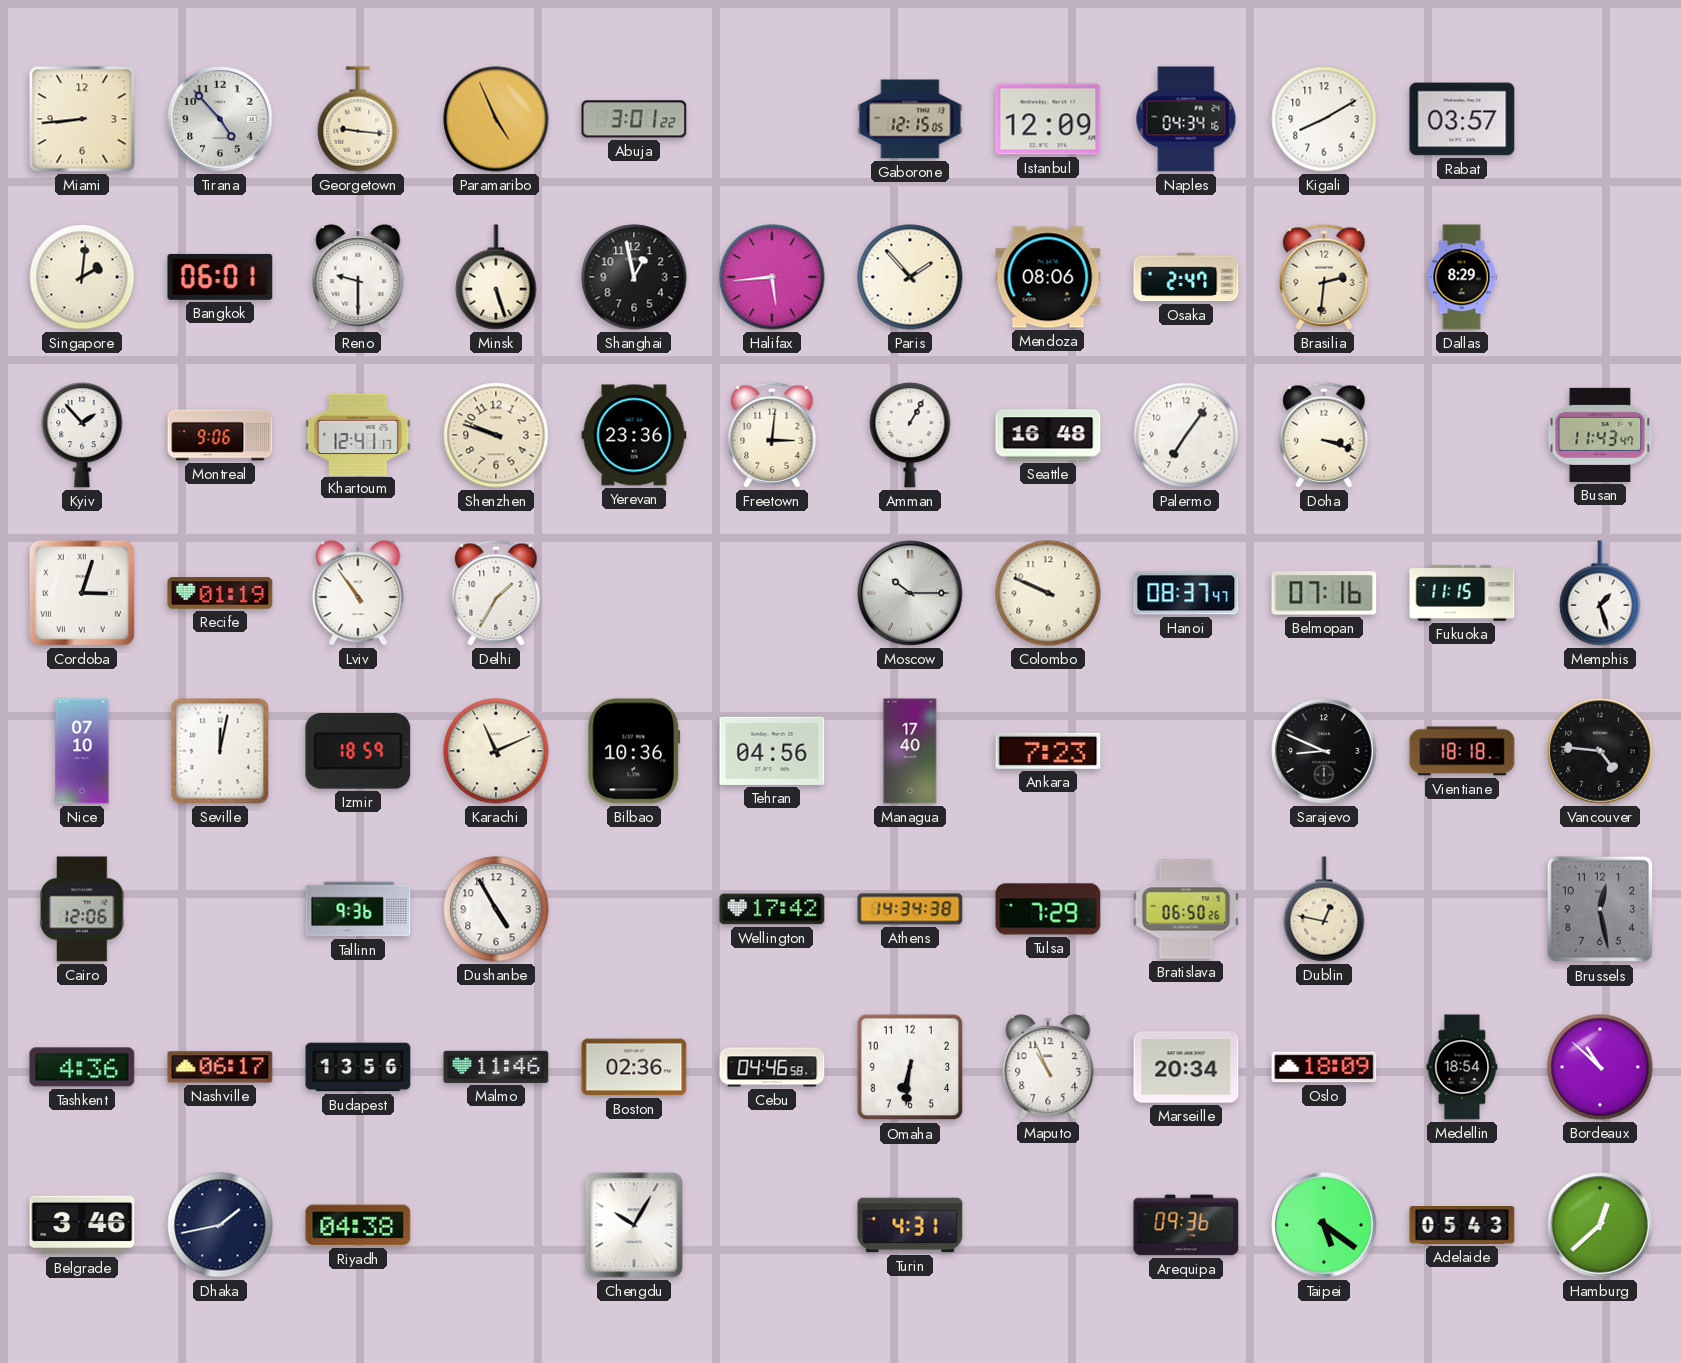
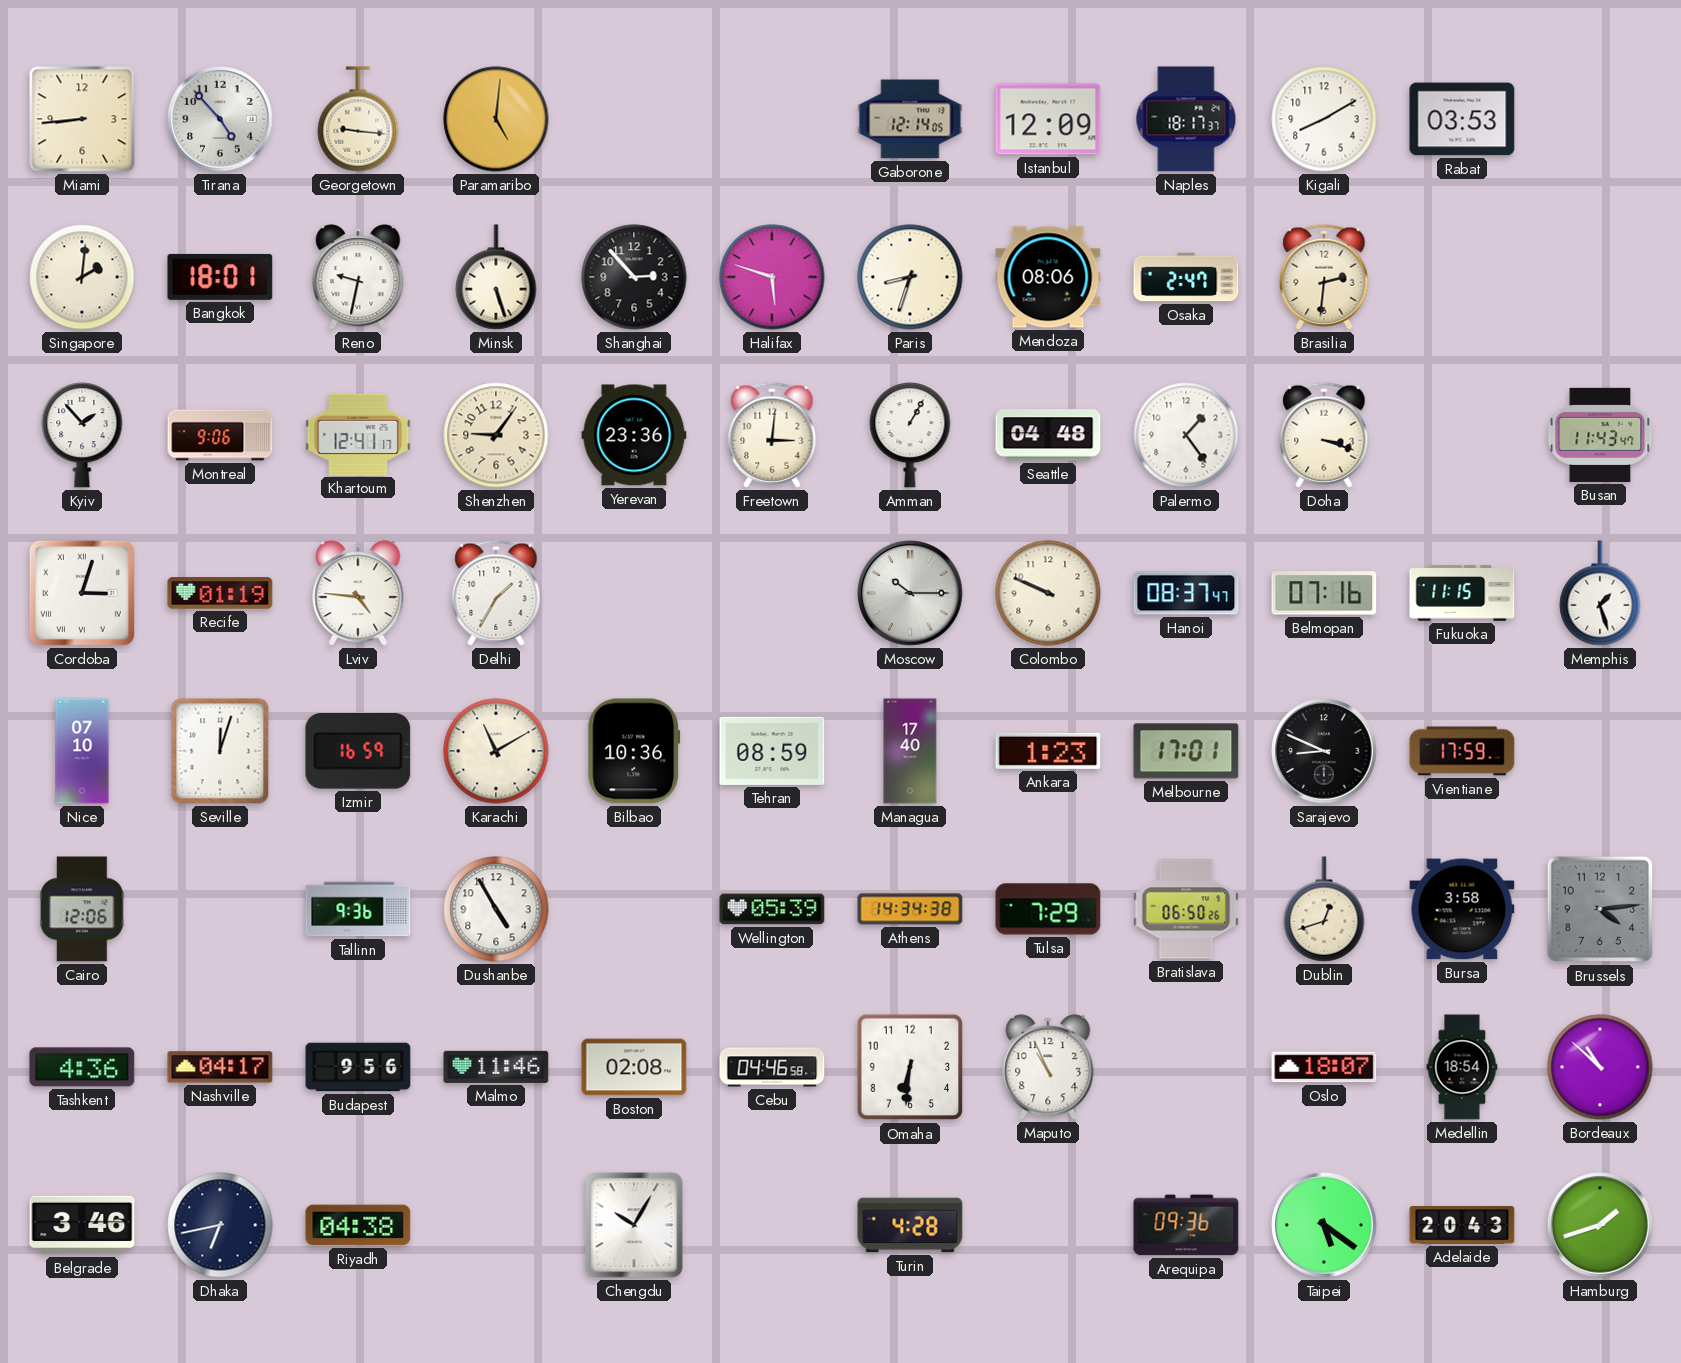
Paramaribo: 4:56 -> 5:01
Abuja: 3:01 -> none
Gaborone: 12:15 -> 12:14
Naples: 04:34 -> 18:17
Rabat: 03:57 -> 03:53
Bangkok: 06:01 -> 18:01
Reno: 9:30 -> 9:32
Shanghai: 12:58 -> 2:53
Halifax: 5:44 -> 5:48
Paris: 1:53 -> 8:33
Dallas: 8:29 -> none
Shenzhen: 9:48 -> 9:06
Seattle: 16:48 -> 04:48
Palermo: 7:06 -> 1:24
Lviv: 10:54 -> 4:46
Seville: 12:02 -> 12:03
Izmir: 18:59 -> 16:59
Karachi: 11:11 -> 11:10
Tehran: 04:56 -> 08:59
Ankara: 7:23 -> 1:23
Melbourne: none -> 17:01
Vientiane: 18:18 -> 17:59
Vancouver: 4:46 -> none
Wellington: 17:42 -> 05:39
Dublin: 12:47 -> 12:42
Bursa: none -> 3:58
Brussels: 12:28 -> 4:14
Nashville: 06:17 -> 04:17
Budapest: 13:56 -> 9:56
Boston: 02:36 -> 02:08
Marseille: 20:34 -> none
Oslo: 18:09 -> 18:07
Dhaka: 1:43 -> 6:43
Turin: 4:31 -> 4:28
Adelaide: 05:43 -> 20:43
Hamburg: 12:38 -> 1:42
